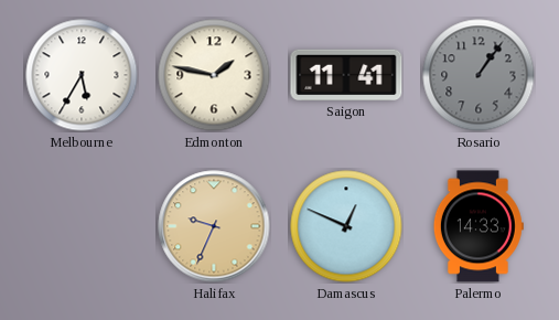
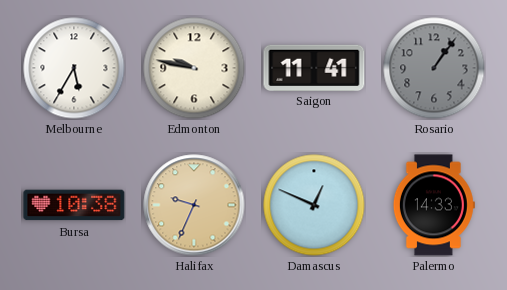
Edmonton: 1:47 -> 9:47
Bursa: none -> 10:38
